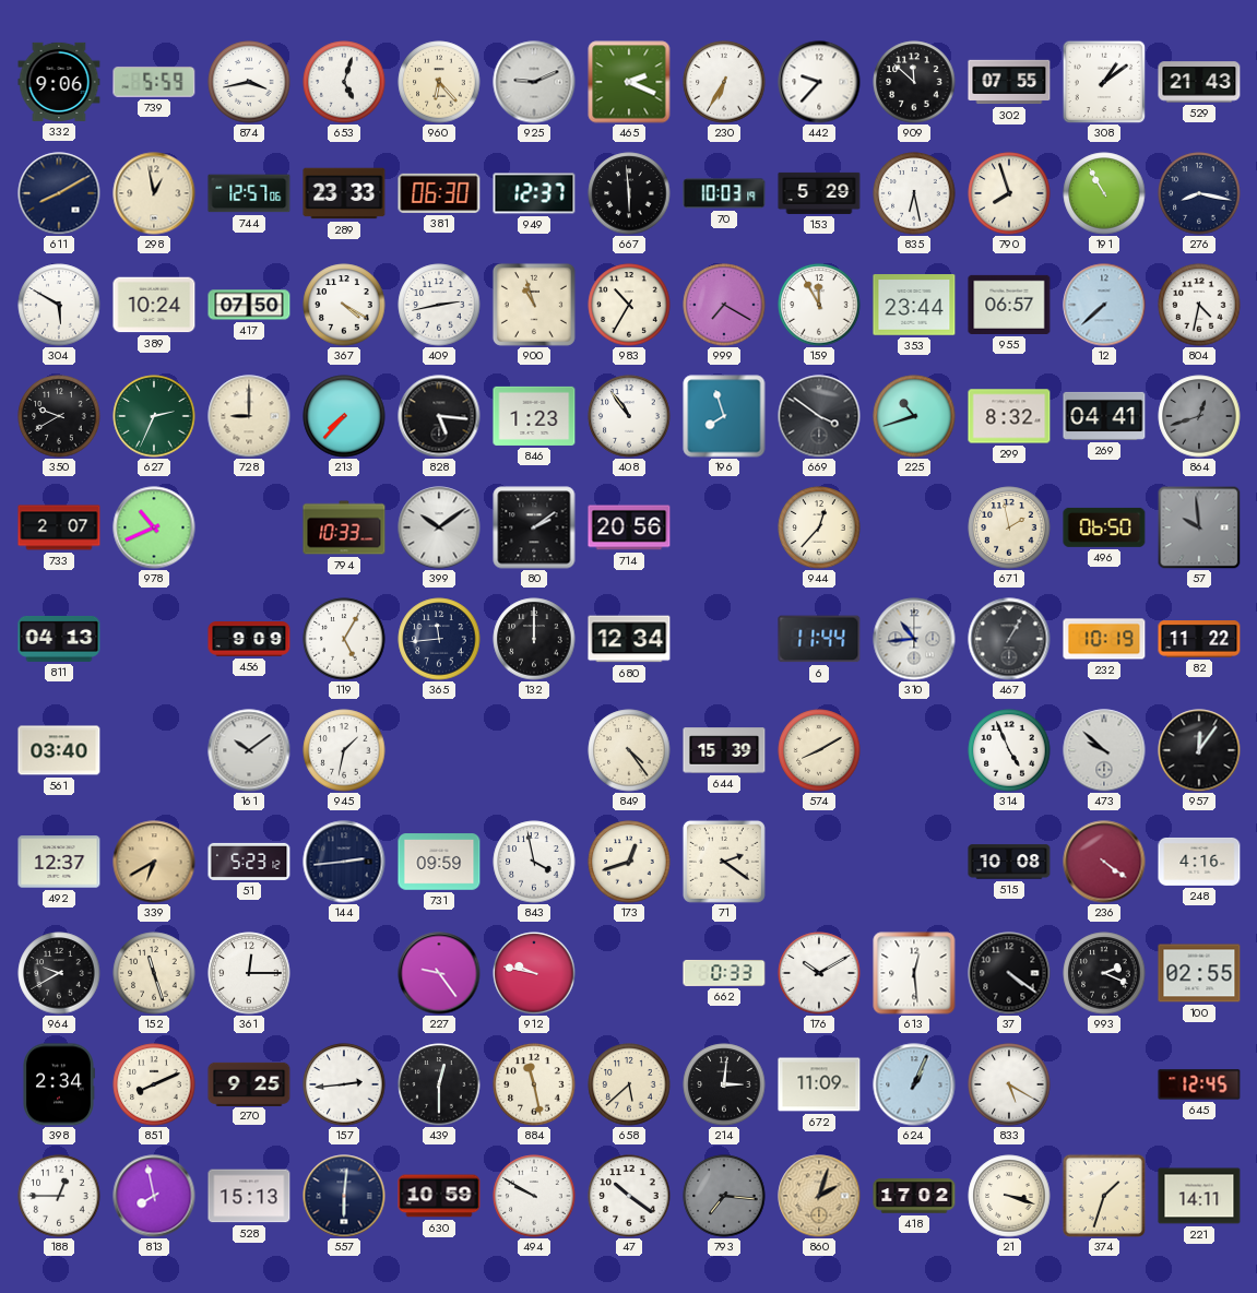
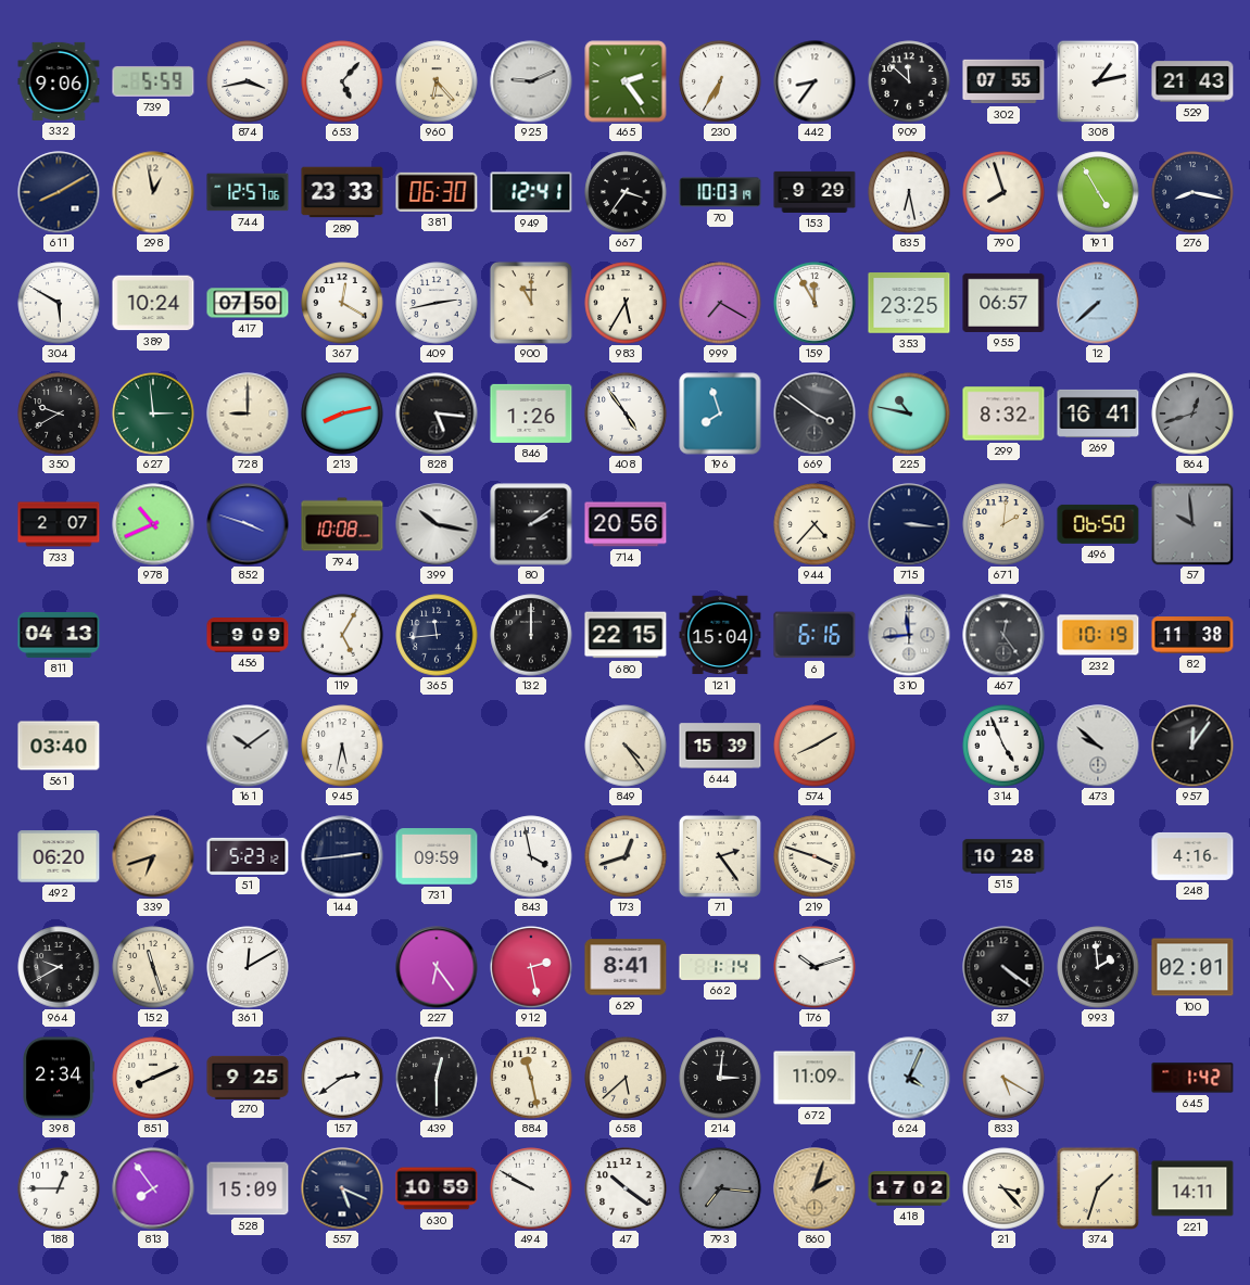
653: 5:03 -> 5:07
465: 2:19 -> 2:24
442: 9:37 -> 8:36
308: 1:09 -> 1:13
949: 12:37 -> 12:41
667: 5:59 -> 3:36
153: 5:29 -> 9:29
191: 10:55 -> 4:55
367: 4:20 -> 12:20
900: 10:57 -> 11:00
983: 10:35 -> 5:35
353: 23:44 -> 23:25
804: 4:32 -> none
627: 2:34 -> 2:59
213: 7:37 -> 8:13
846: 1:23 -> 1:26
408: 10:54 -> 4:54
225: 10:42 -> 10:47
269: 04:41 -> 16:41
852: none -> 3:48
794: 10:33 -> 10:08
399: 10:09 -> 10:17
944: 12:37 -> 4:37
715: none -> 3:16
671: 1:58 -> 2:01
680: 12:34 -> 22:15
121: none -> 15:04
6: 11:44 -> 6:16
310: 10:44 -> 11:44
467: 1:05 -> 12:24
82: 11:22 -> 11:38
945: 1:32 -> 5:32
492: 12:37 -> 06:20
339: 6:40 -> 6:42
71: 2:21 -> 2:24
219: none -> 3:48
515: 10:08 -> 10:28
236: 4:21 -> none
361: 12:15 -> 12:10
227: 9:24 -> 6:24
912: 9:47 -> 2:28
629: none -> 8:41
662: 0:33 -> 1:14
176: 10:10 -> 10:12
613: 12:29 -> none
993: 2:19 -> 1:59
100: 02:55 -> 02:01
157: 2:44 -> 2:39
624: 1:04 -> 4:04
645: 12:45 -> 1:42
813: 7:58 -> 7:54
528: 15:13 -> 15:09
557: 6:01 -> 5:19
21: 3:18 -> 3:23
